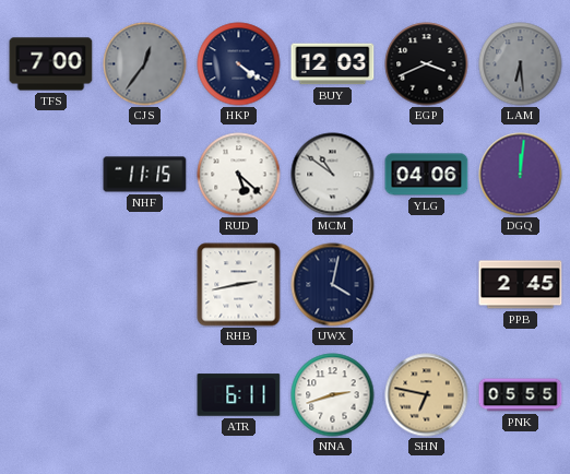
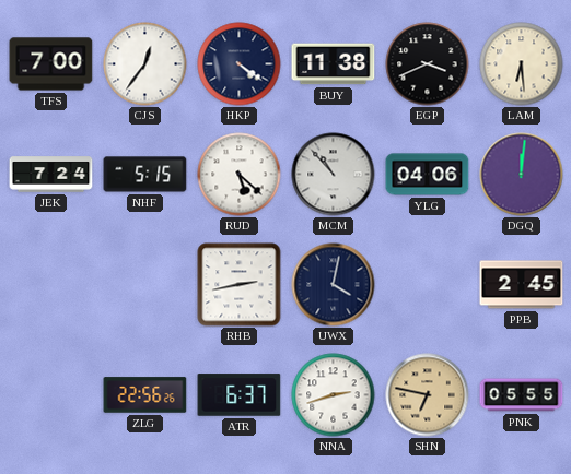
CJS dial: grey -> white
BUY: 12:03 -> 11:38
LAM dial: grey -> cream
JEK: none -> 7:24
NHF: 11:15 -> 5:15
MCM: 10:51 -> 10:53
ZLG: none -> 22:56
ATR: 6:11 -> 6:37
